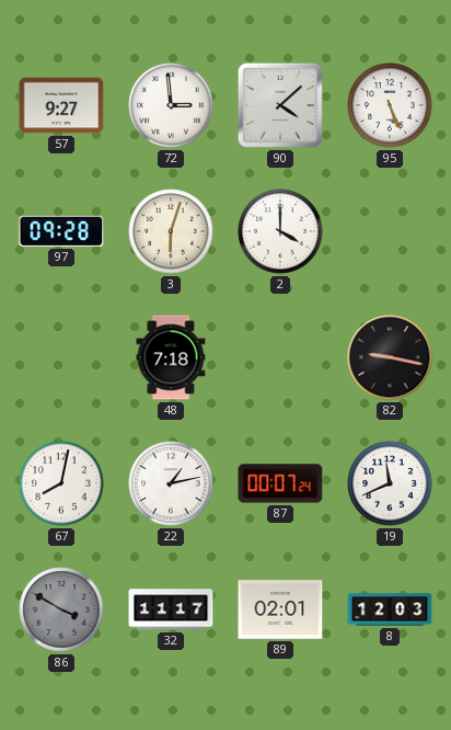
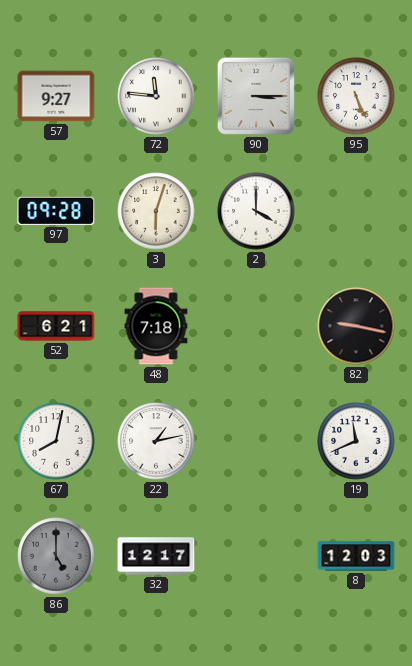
72: 2:59 -> 11:46
90: 4:08 -> 3:15
52: none -> 6:21
87: 00:07 -> none
86: 3:50 -> 5:00
32: 11:17 -> 12:17
89: 02:01 -> none
